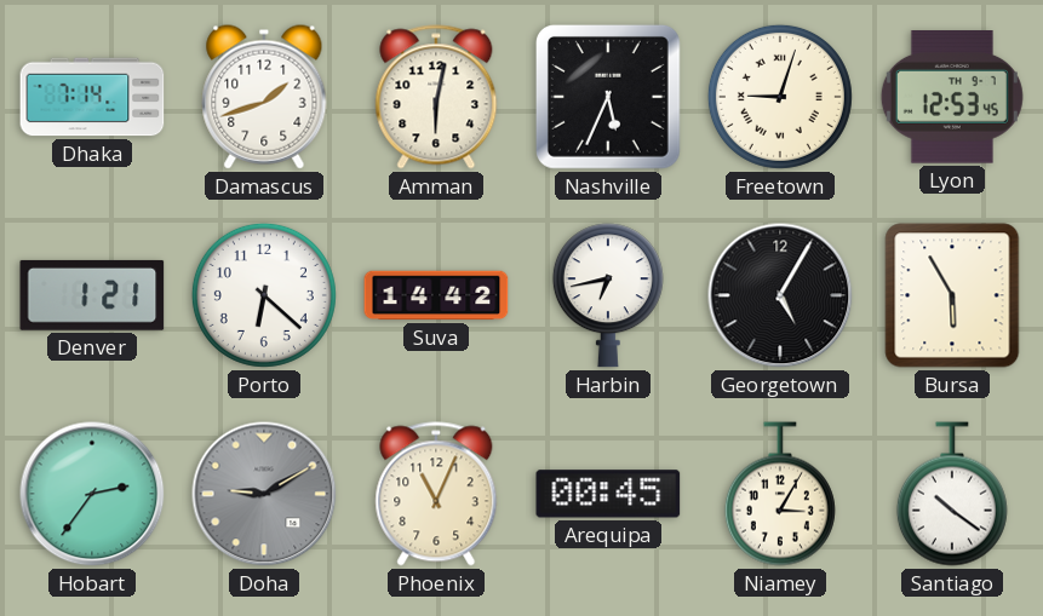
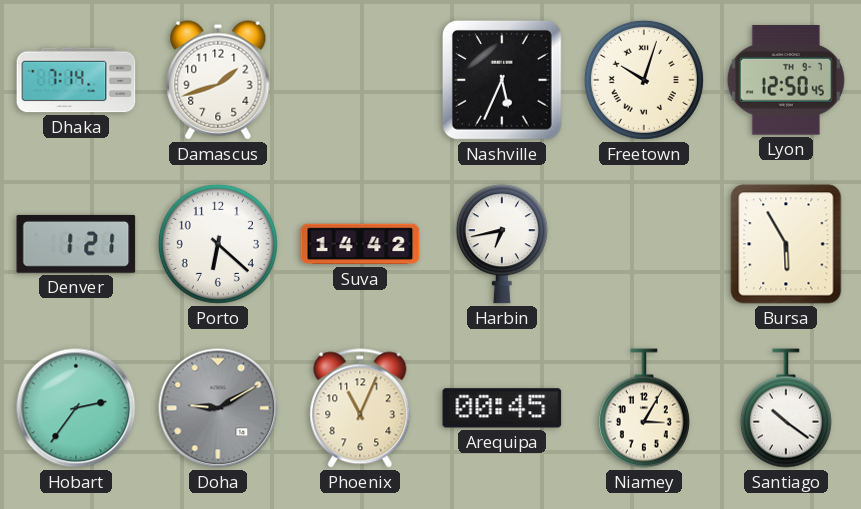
Amman: 6:02 -> none
Freetown: 9:03 -> 10:03
Lyon: 12:53 -> 12:50
Georgetown: 5:05 -> none
